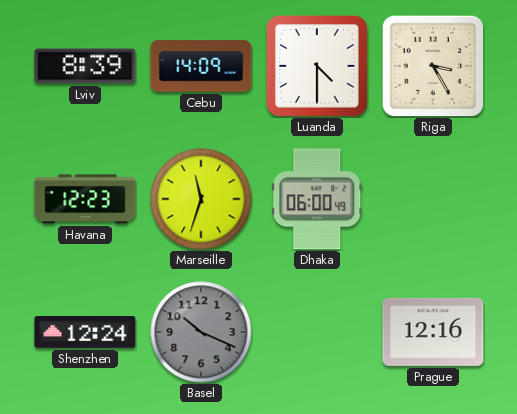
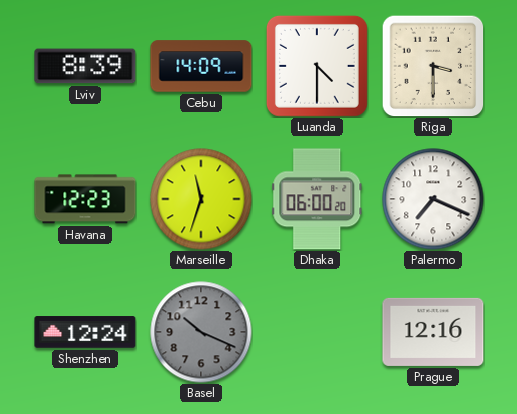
Riga: 3:25 -> 3:30
Dhaka: 06:00:49 -> 06:00:20
Palermo: none -> 7:19
